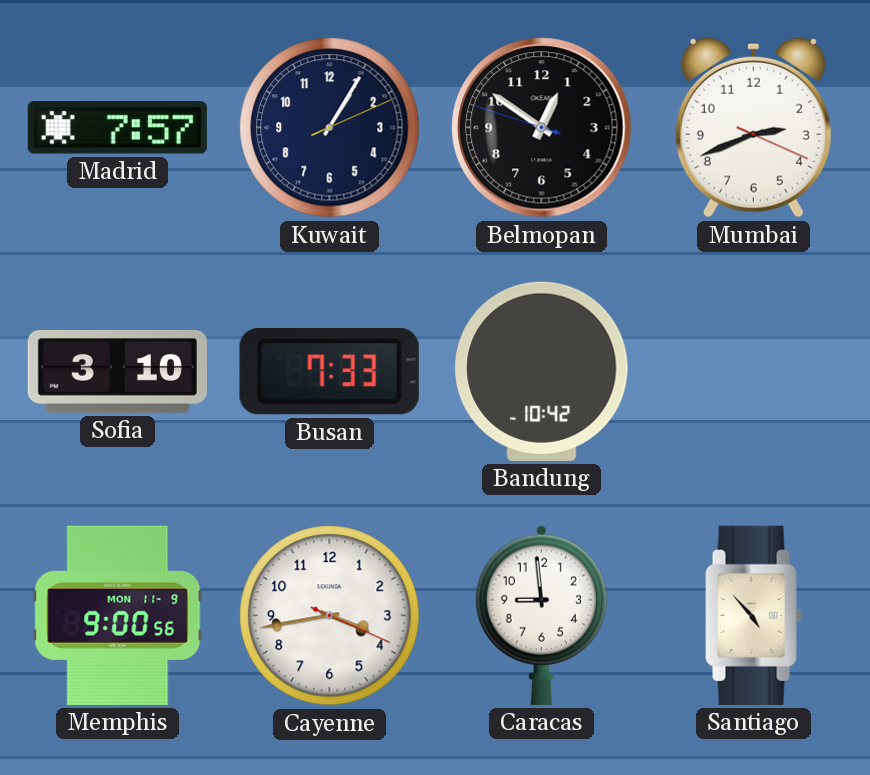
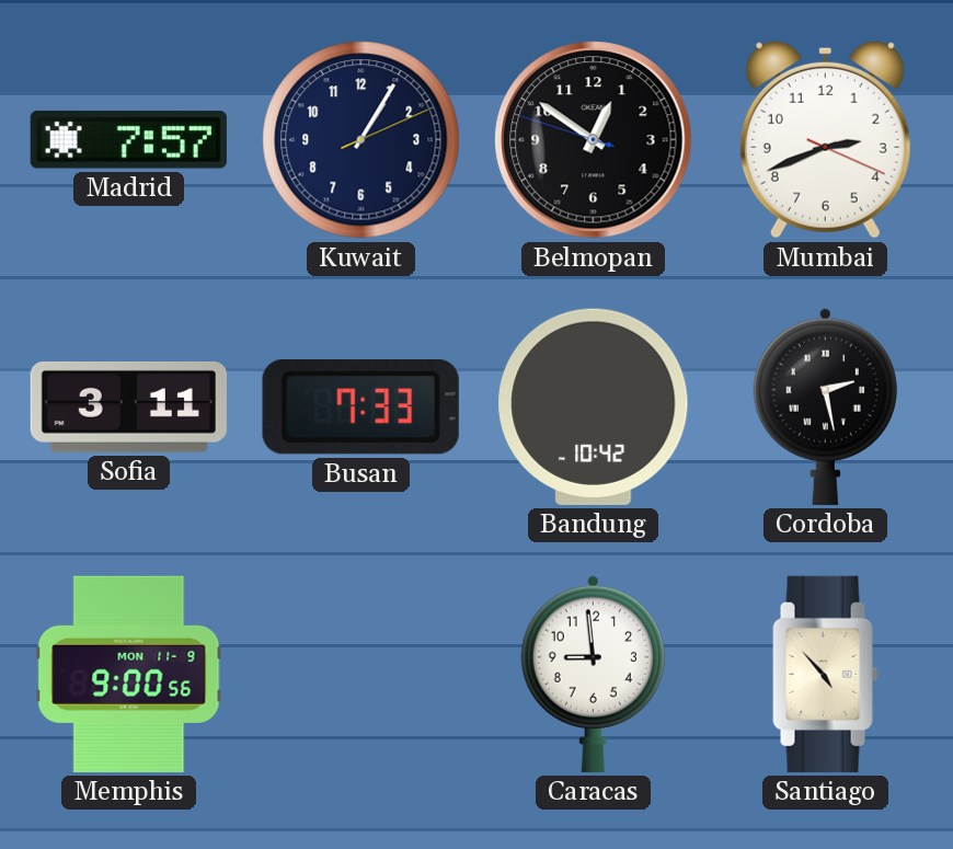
Sofia: 3:10 -> 3:11
Cordoba: none -> 2:28
Cayenne: 3:43 -> none
